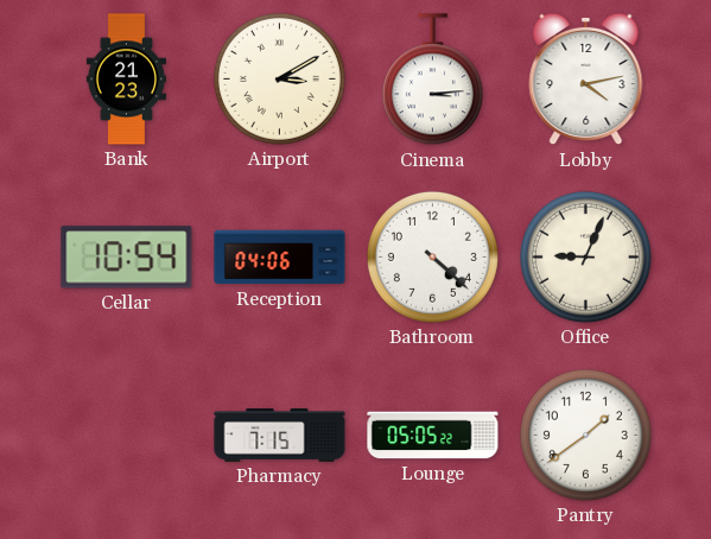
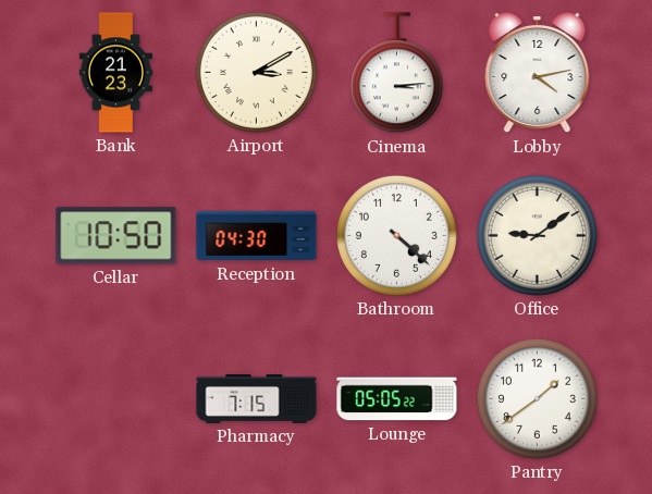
Cellar: 10:54 -> 10:50
Reception: 04:06 -> 04:30
Office: 9:04 -> 9:09
